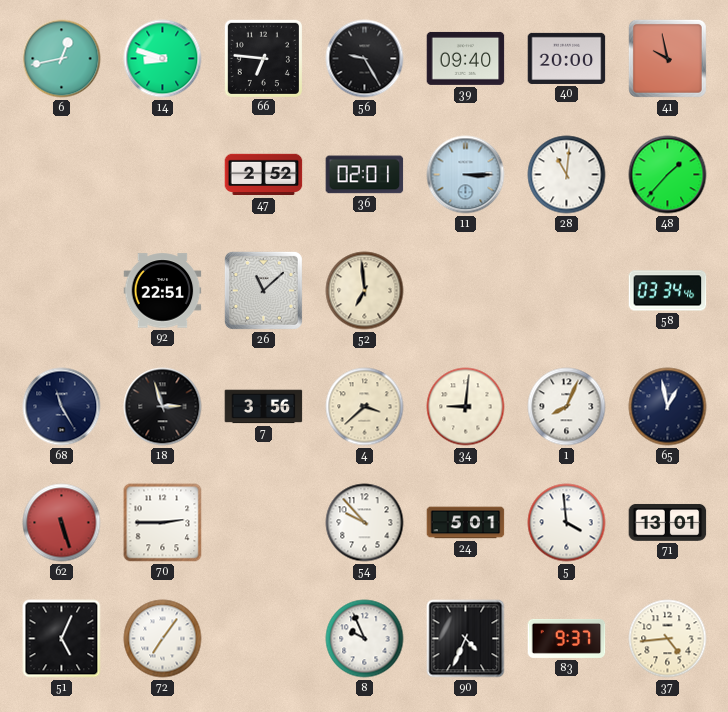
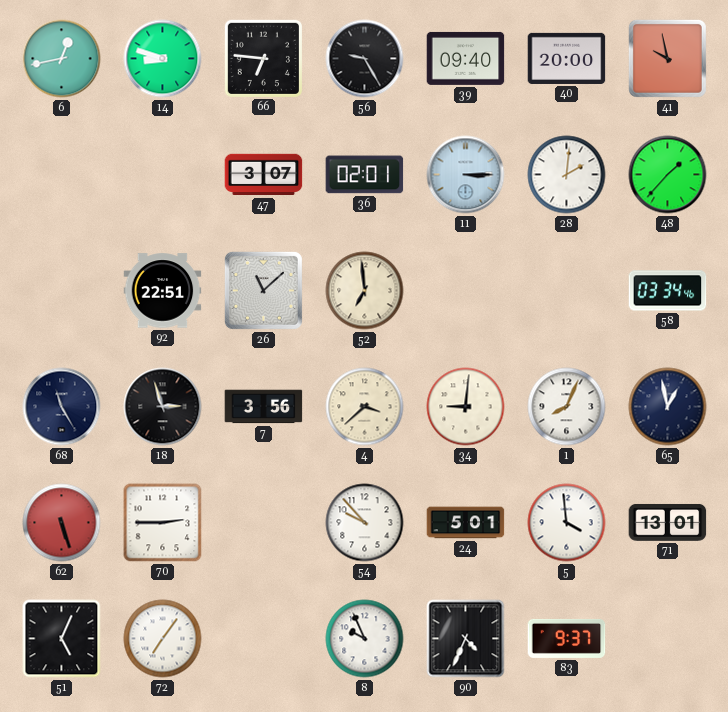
47: 2:52 -> 3:07
28: 11:01 -> 2:01
37: 4:44 -> none
